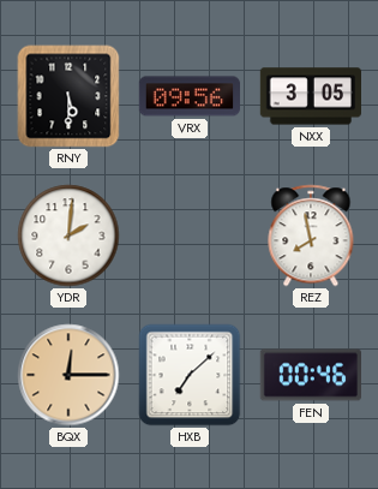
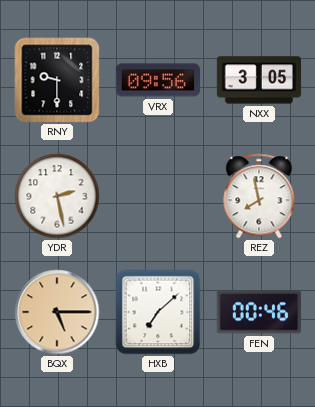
RNY: 5:30 -> 9:30
YDR: 2:01 -> 2:28
BQX: 12:15 -> 5:15
